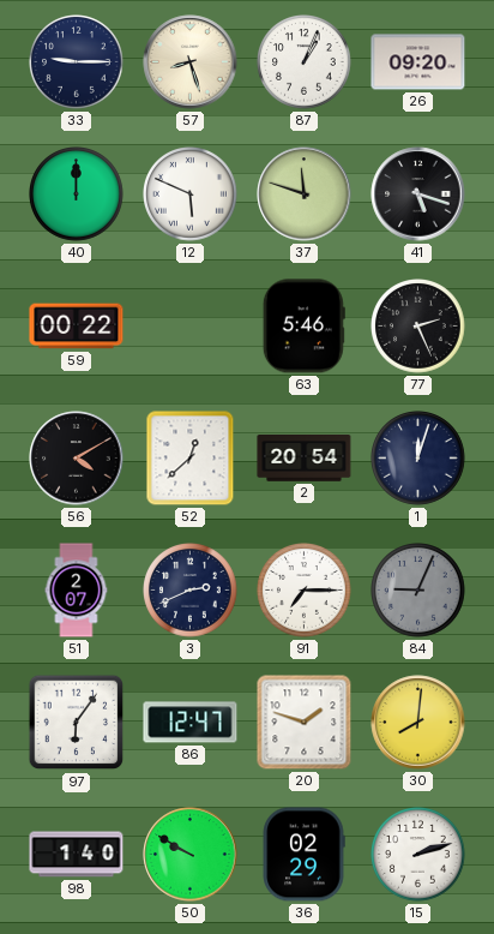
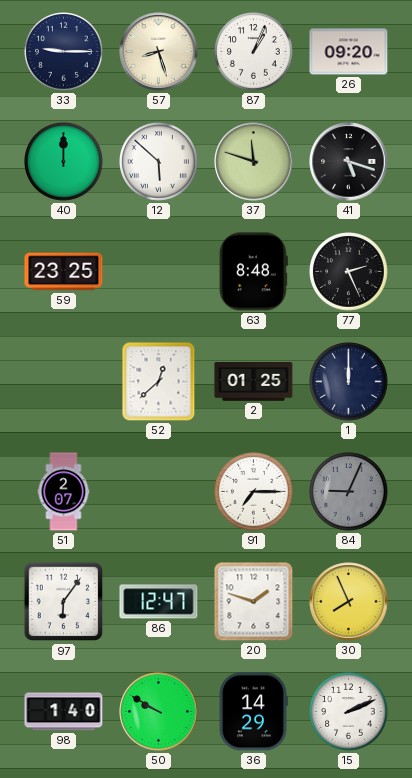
12: 5:49 -> 5:52
59: 00:22 -> 23:25
63: 5:46 -> 8:48
56: 4:10 -> none
2: 20:54 -> 01:25
1: 12:03 -> 12:00
3: 2:41 -> none
30: 8:01 -> 7:56
36: 02:29 -> 14:29
15: 2:12 -> 2:11
